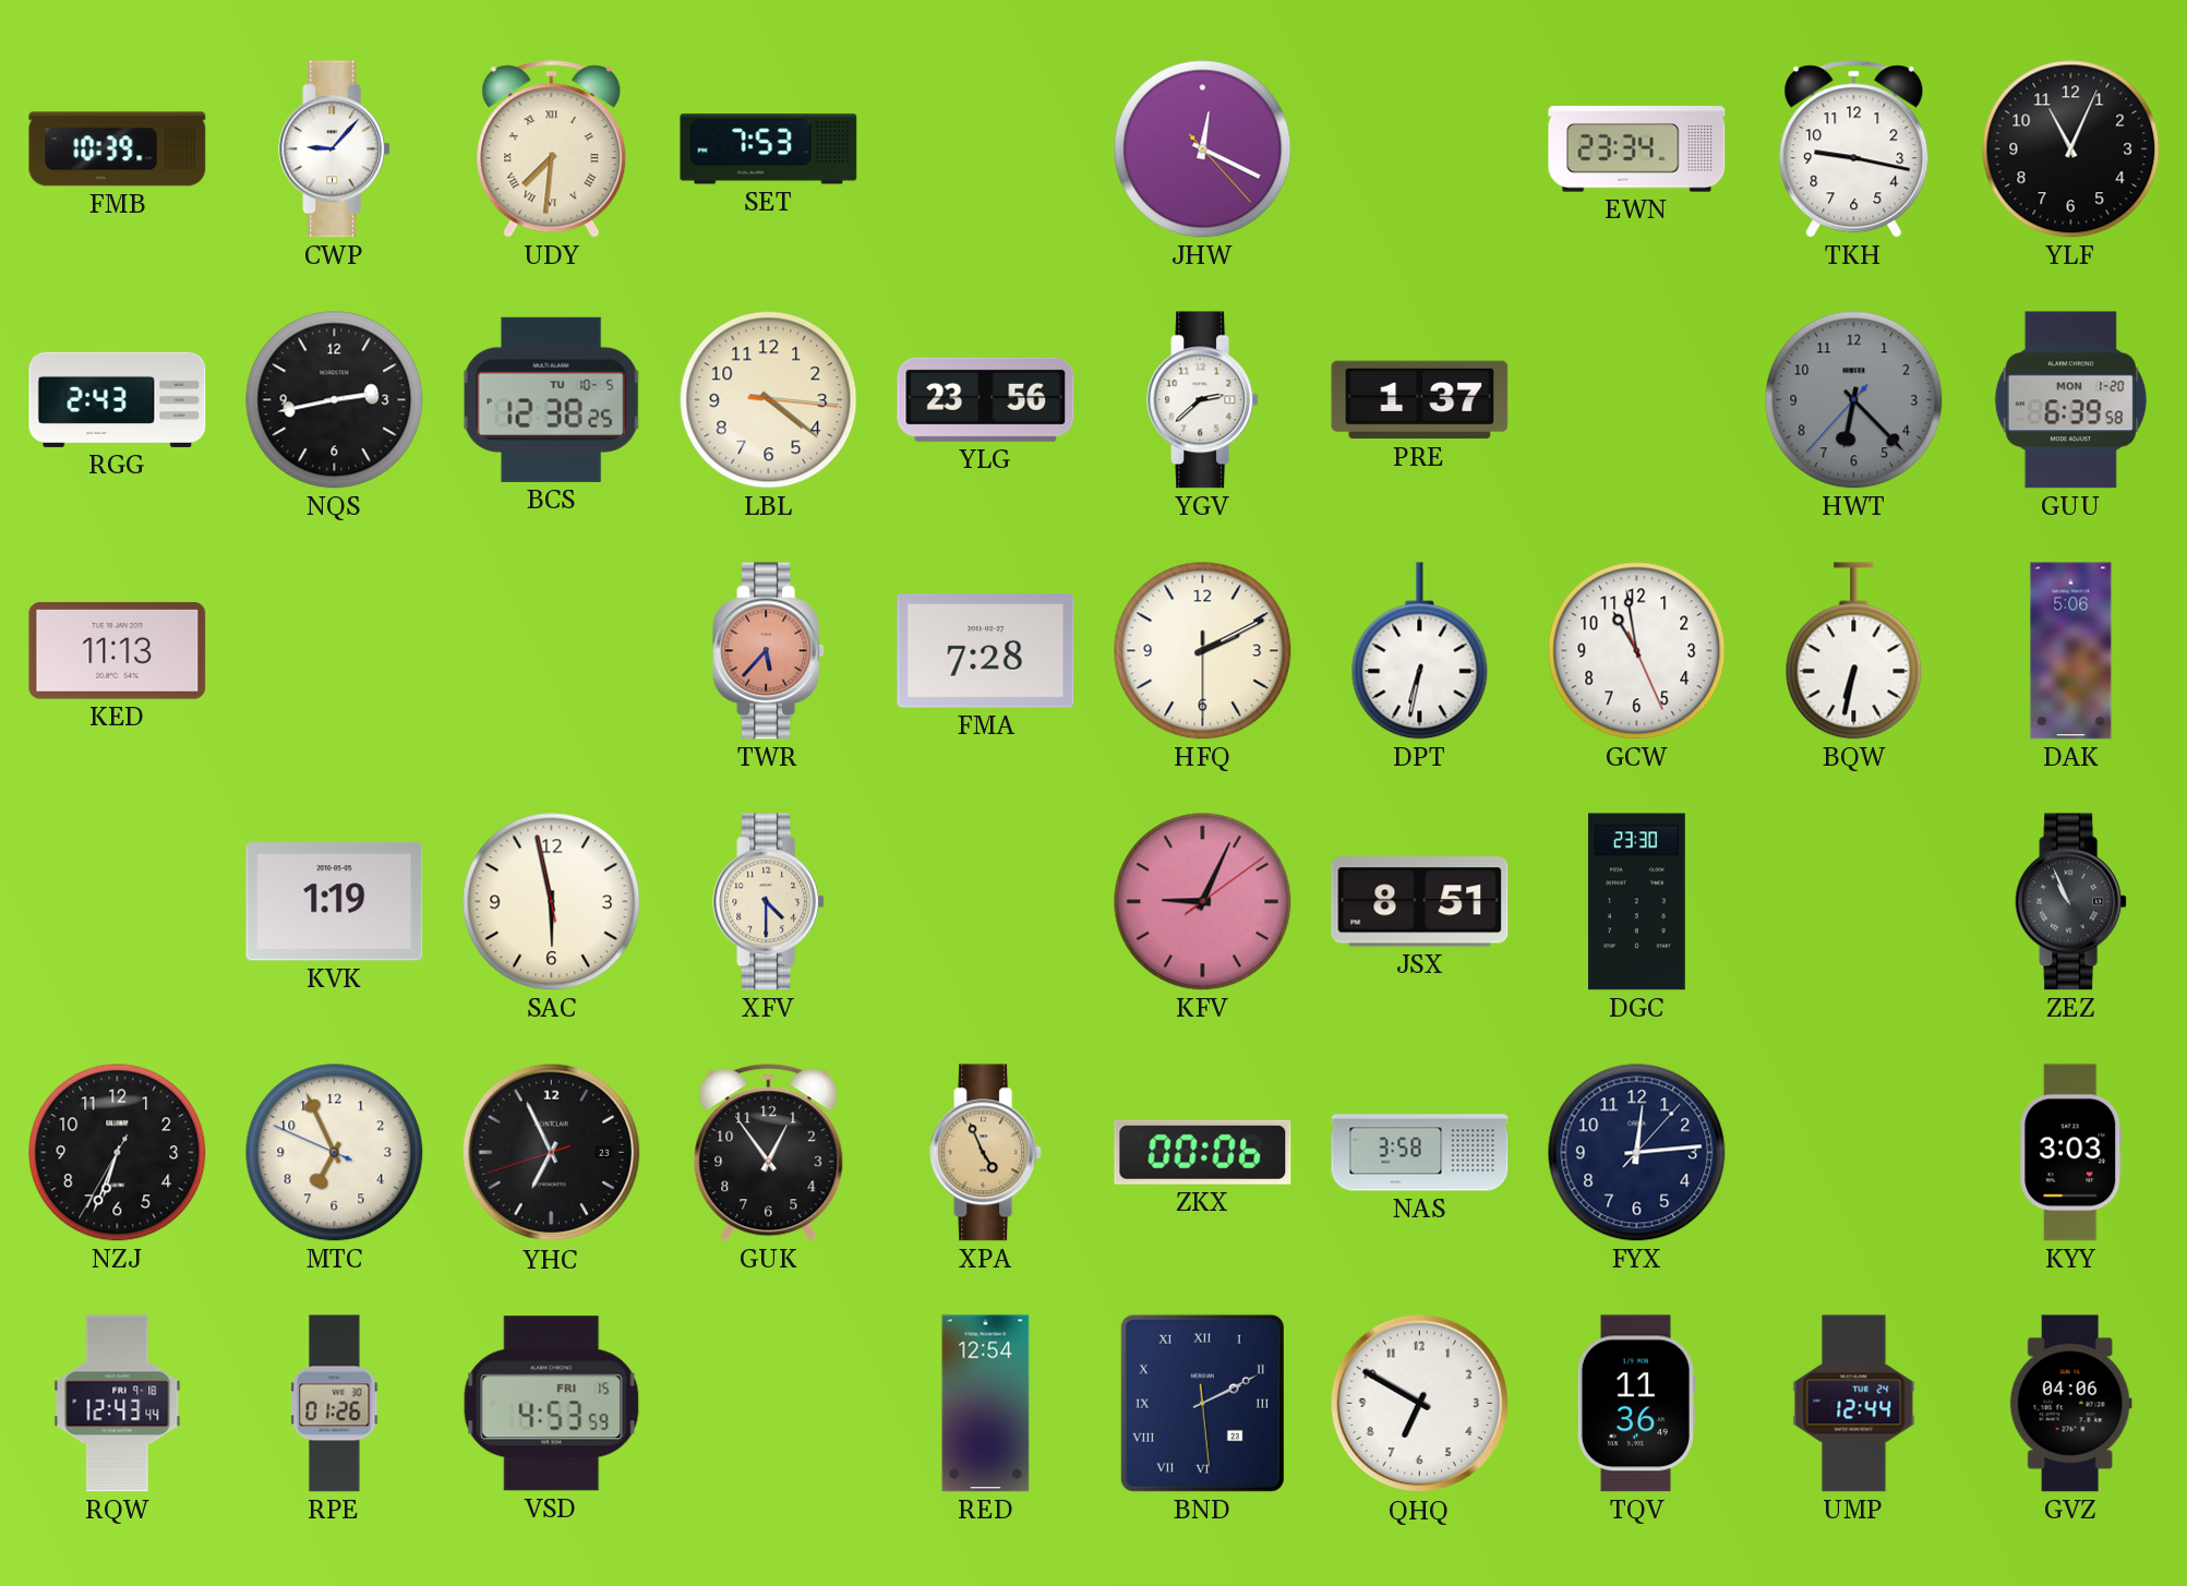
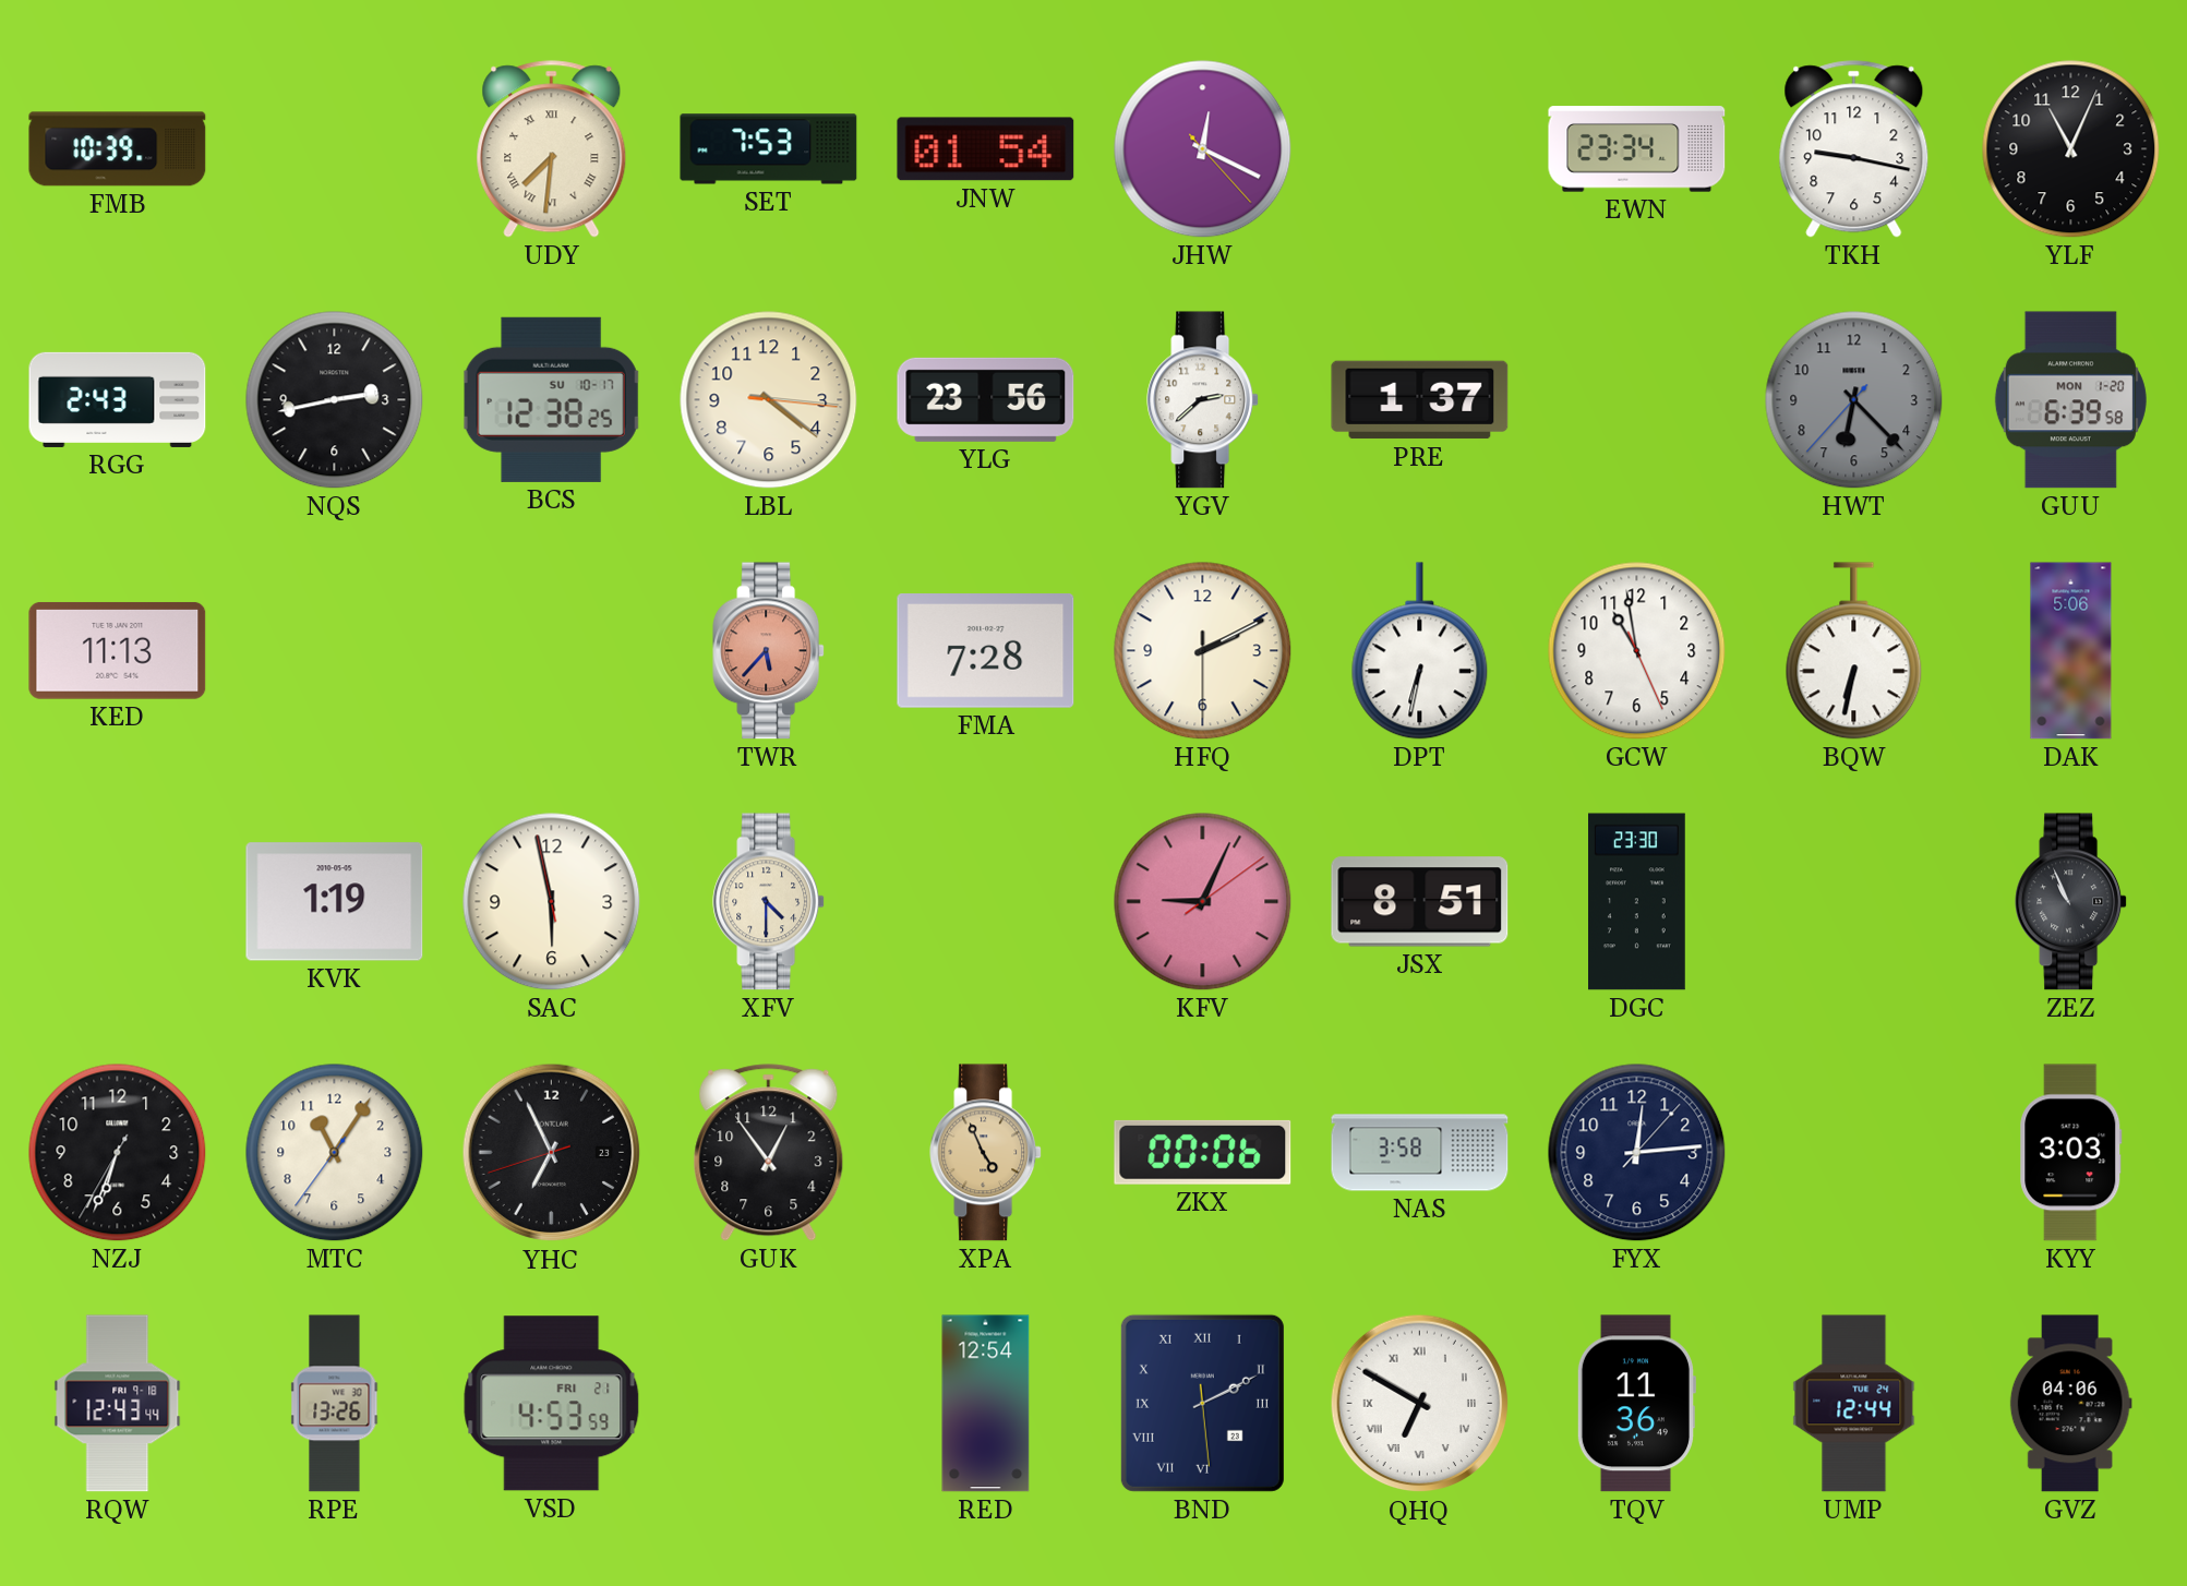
CWP: 9:07 -> none
JNW: none -> 01:54
BCS date: TU 10-5 -> SU 10-17
MTC: 6:55 -> 11:05
RPE: 01:26 -> 13:26
VSD date: FRI 15 -> FRI 21
QHQ numerals: Arabic -> Roman
